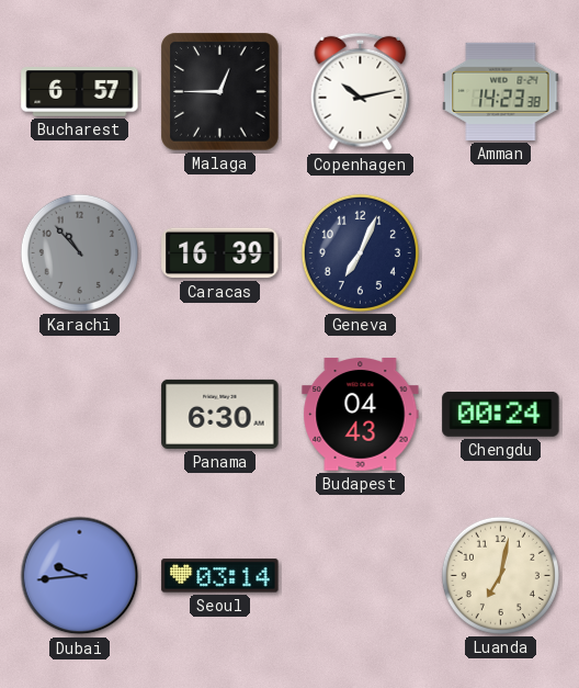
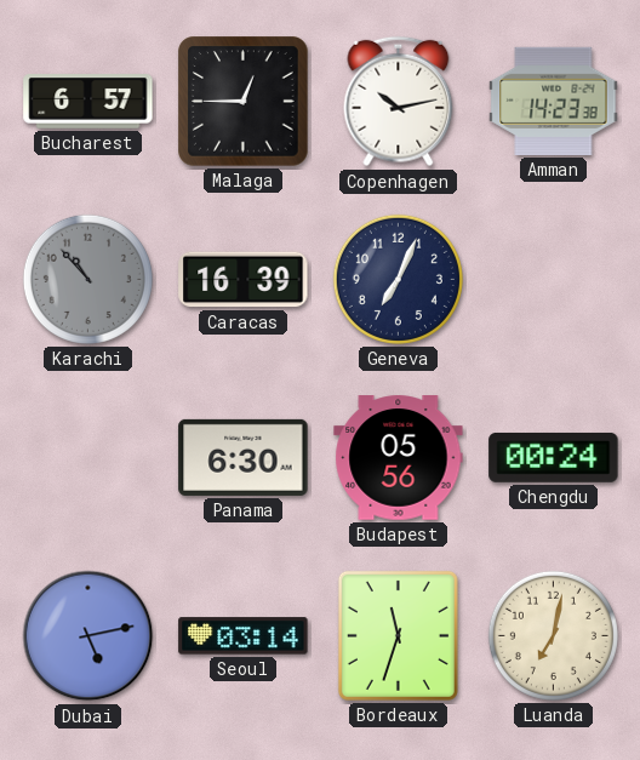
Budapest: 04:43 -> 05:56
Dubai: 9:44 -> 5:13
Bordeaux: none -> 11:33
